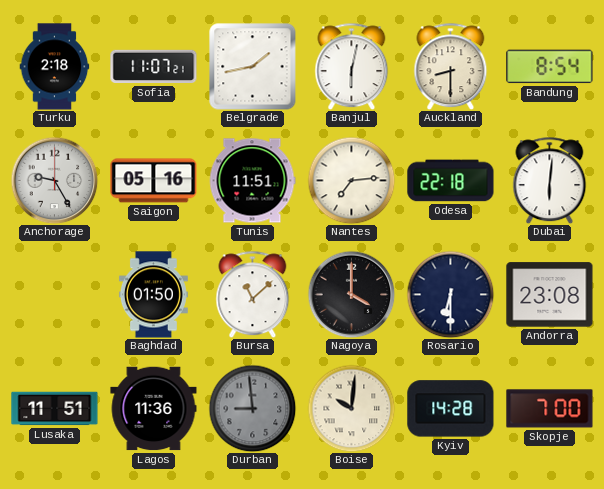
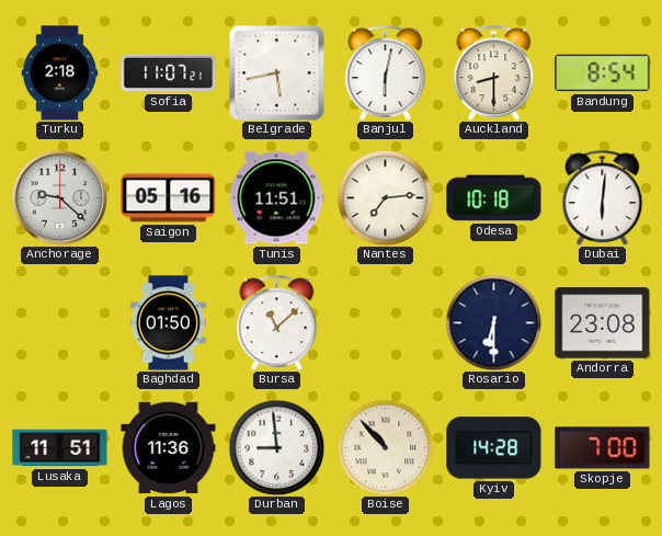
Belgrade: 1:43 -> 5:43
Anchorage: 9:25 -> 9:22
Odesa: 22:18 -> 10:18
Nagoya: 4:00 -> none
Durban dial: grey -> white
Boise: 10:01 -> 10:53
